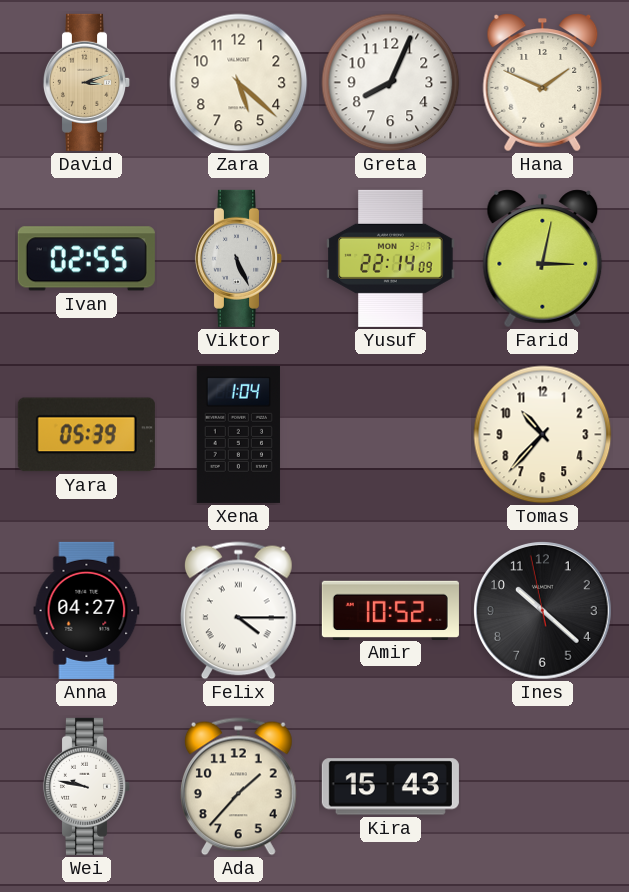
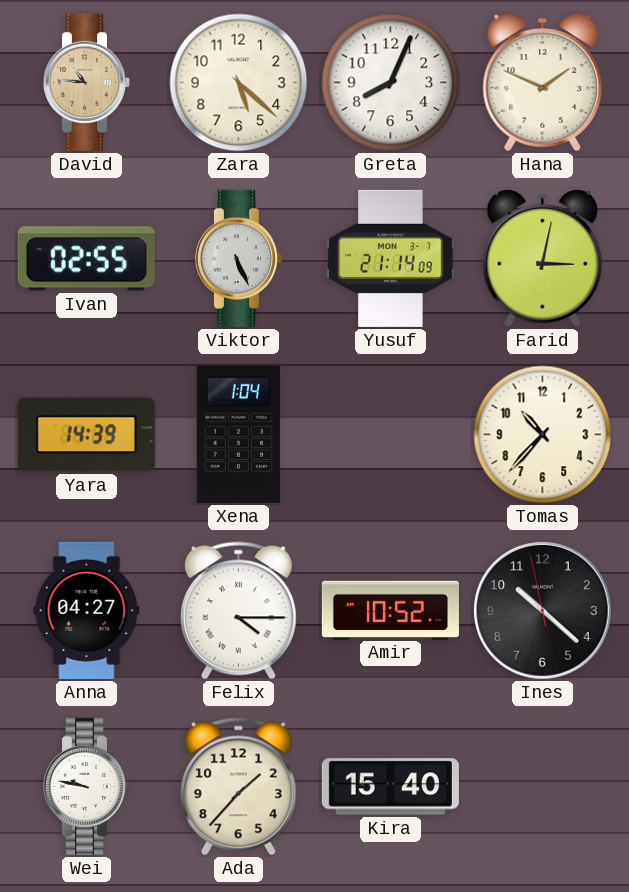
David: 3:12 -> 10:46
Yusuf: 22:14 -> 21:14
Yara: 05:39 -> 14:39
Kira: 15:43 -> 15:40
